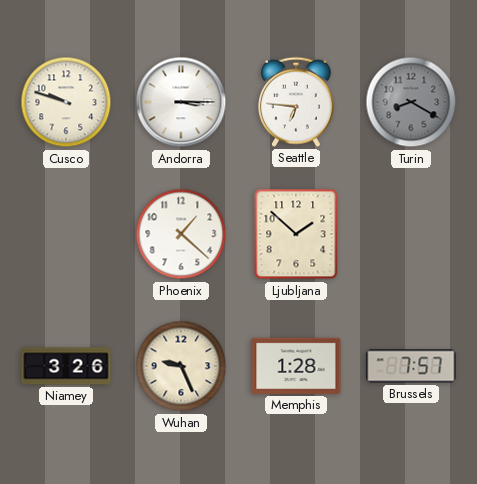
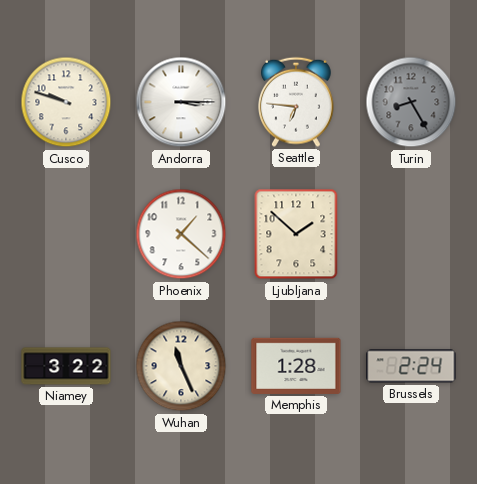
Turin: 8:20 -> 8:25
Niamey: 3:26 -> 3:22
Wuhan: 9:26 -> 11:26
Brussels: 7:57 -> 2:24
